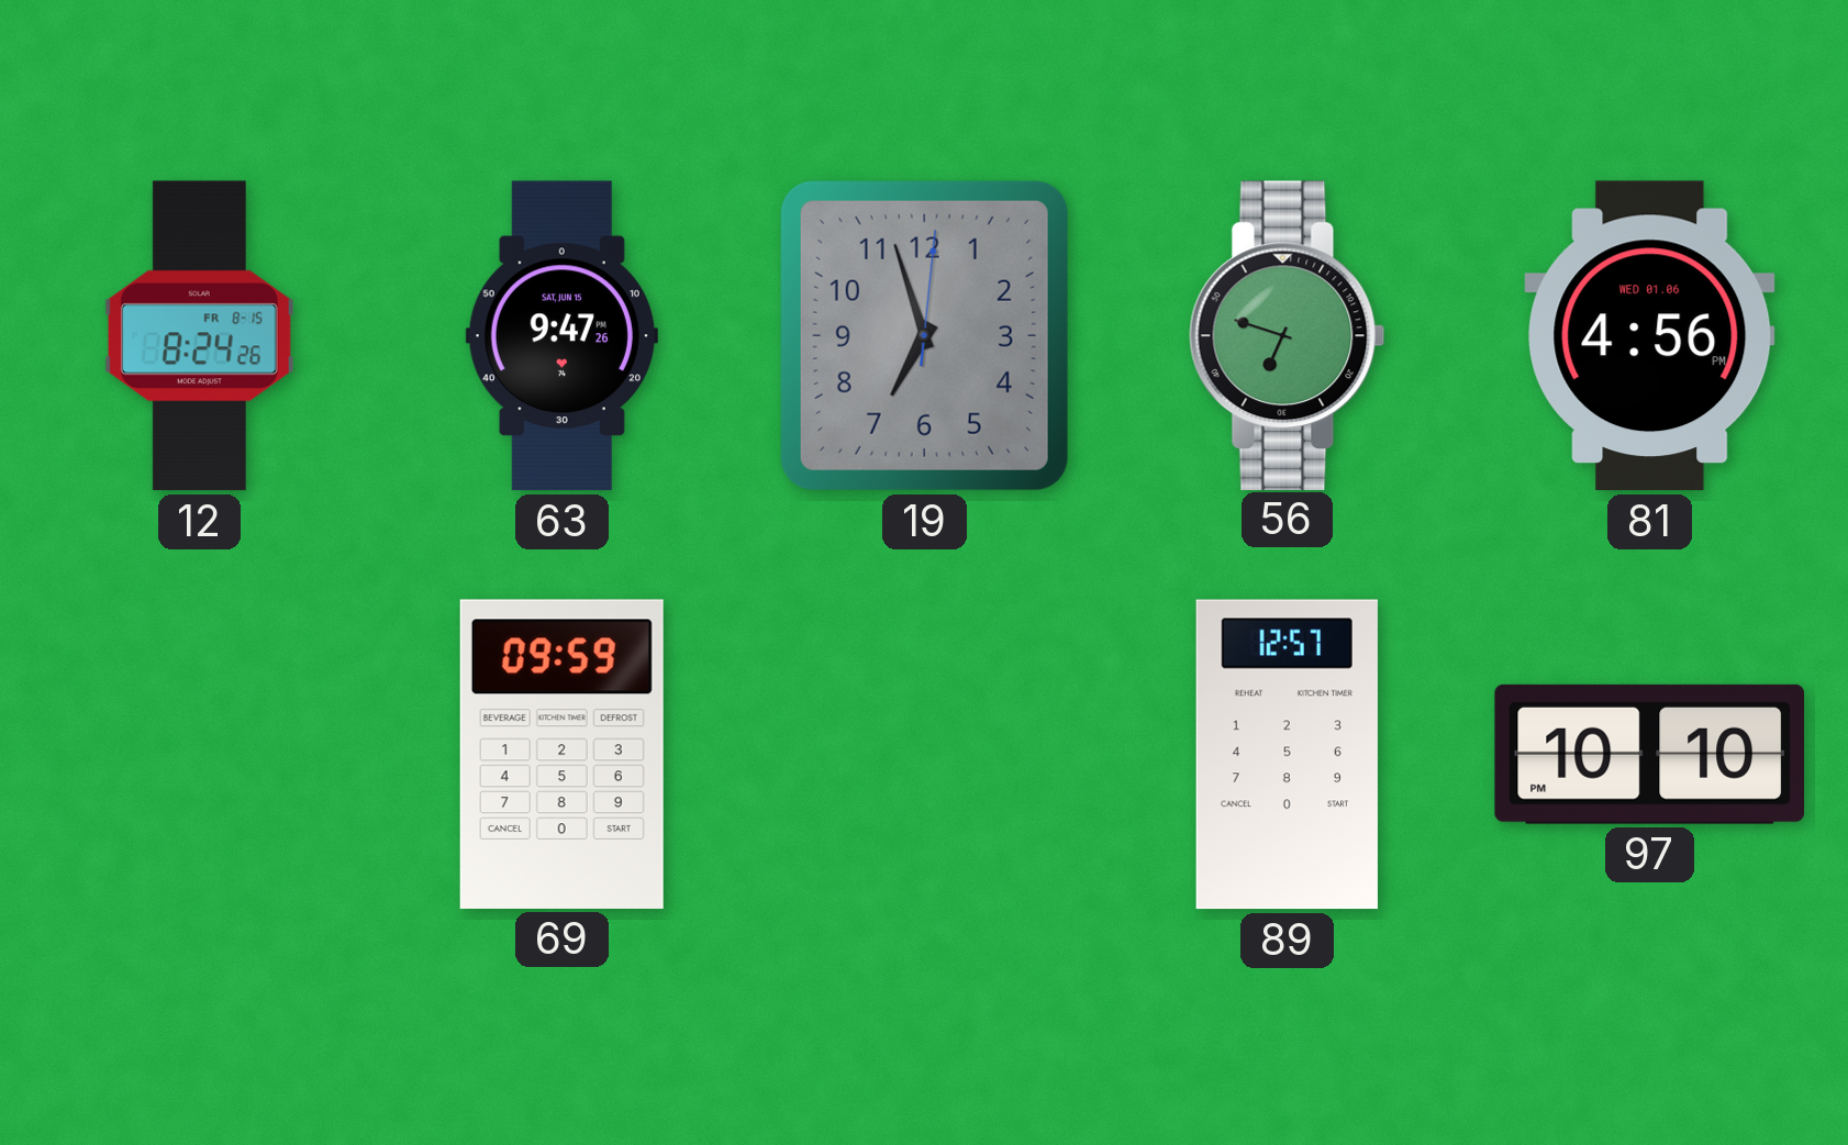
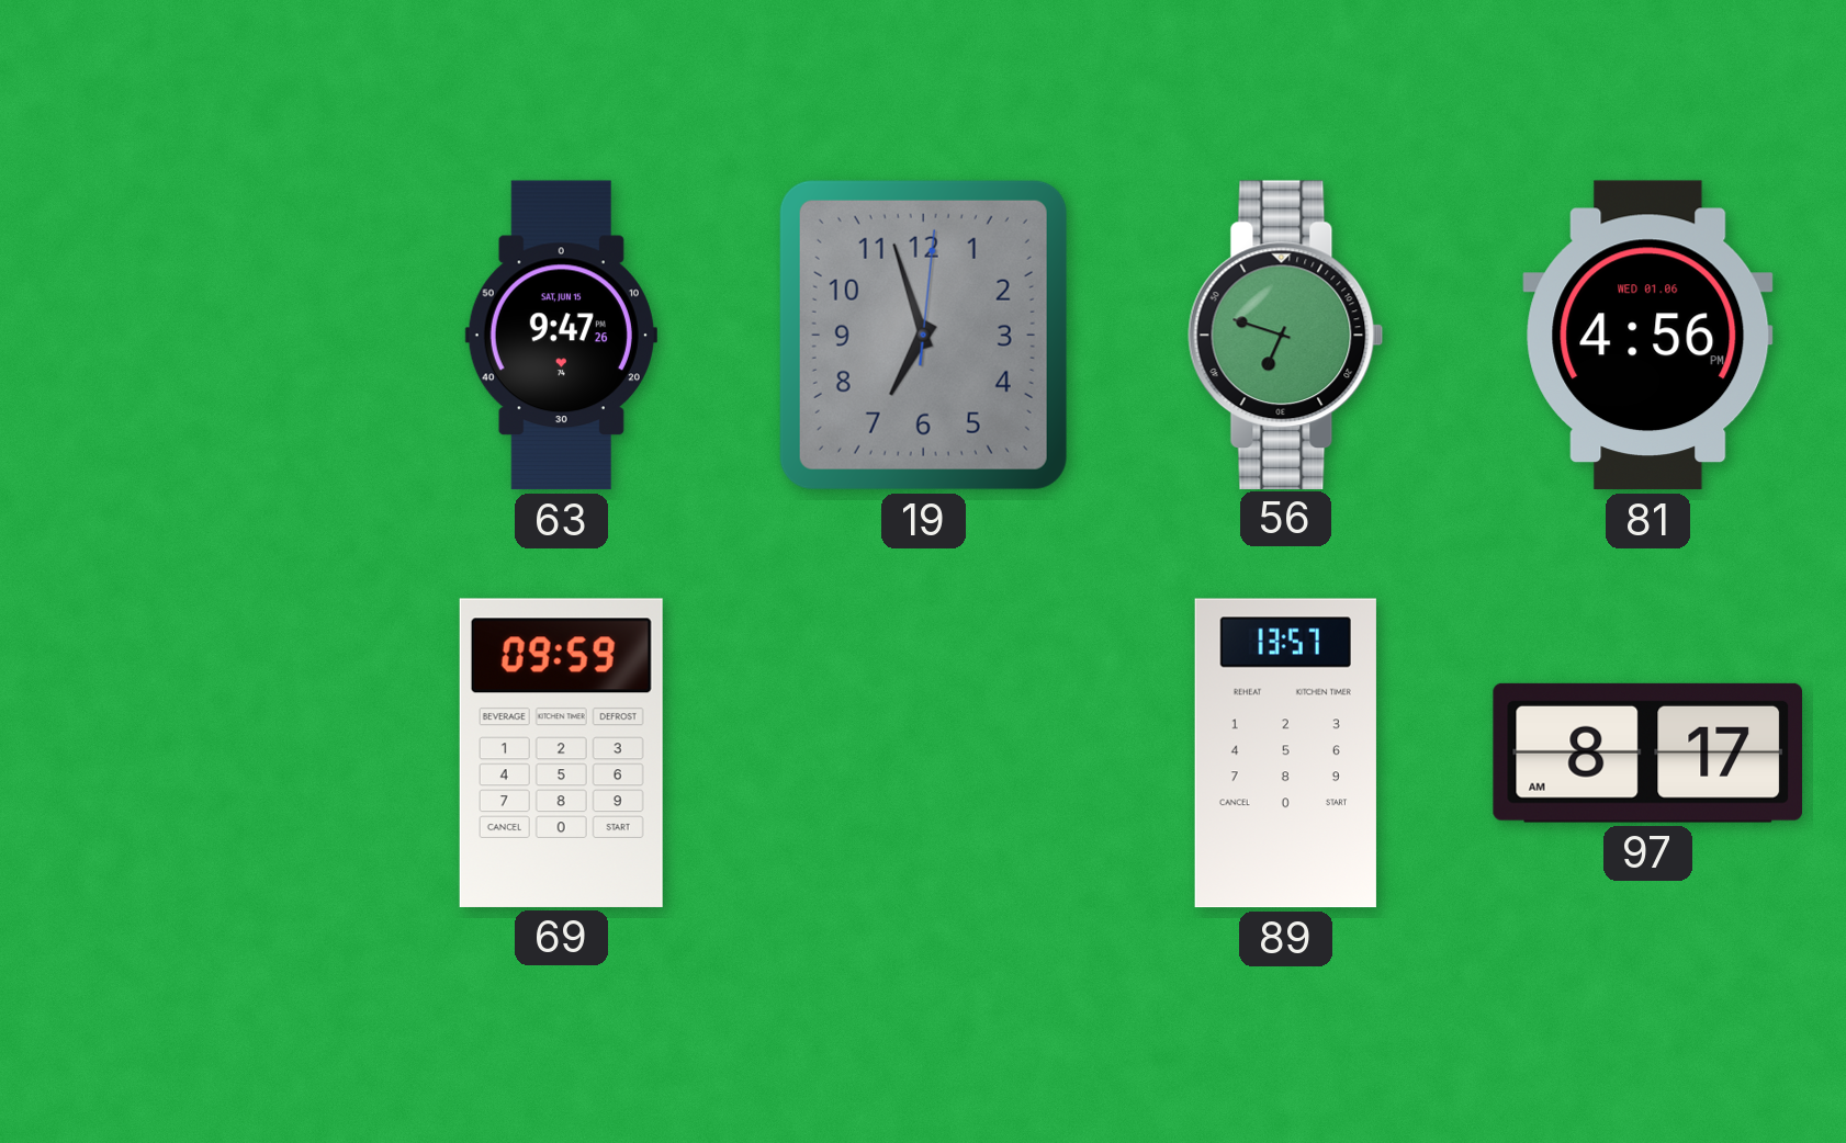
12: 8:24 -> none
89: 12:57 -> 13:57
97: 10:10 -> 8:17
